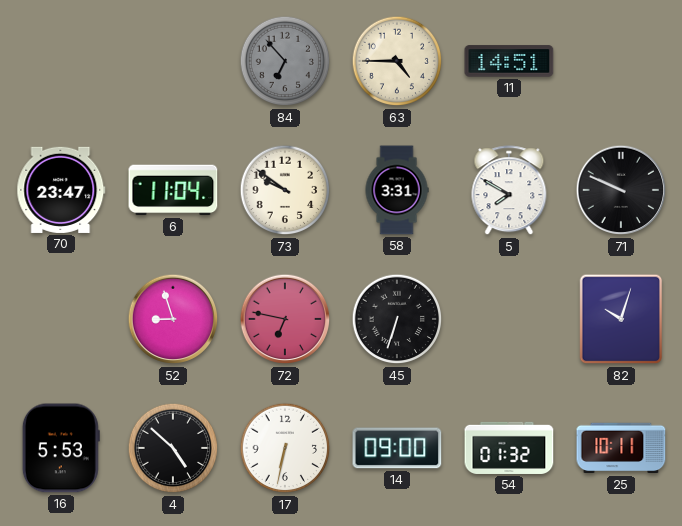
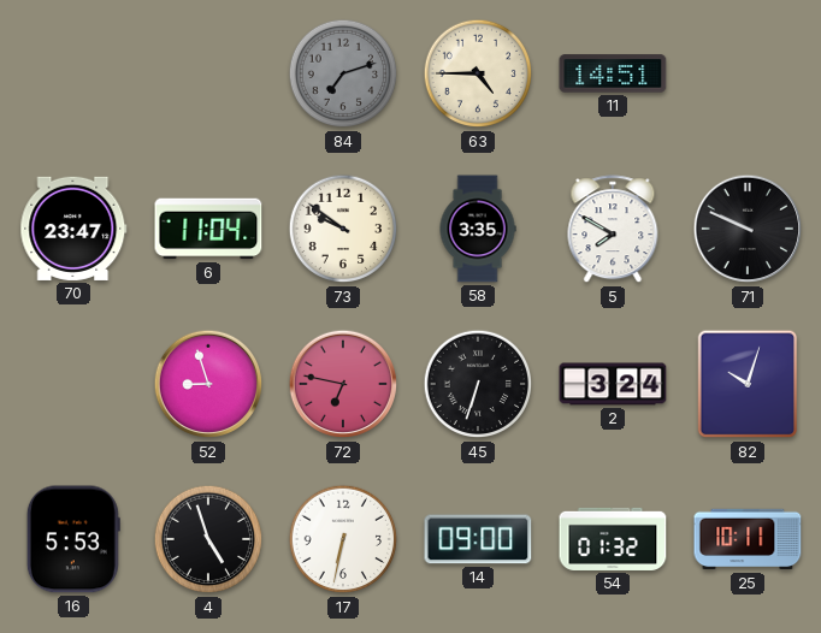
84: 6:53 -> 7:12
58: 3:31 -> 3:35
2: none -> 3:24
4: 4:52 -> 4:57
